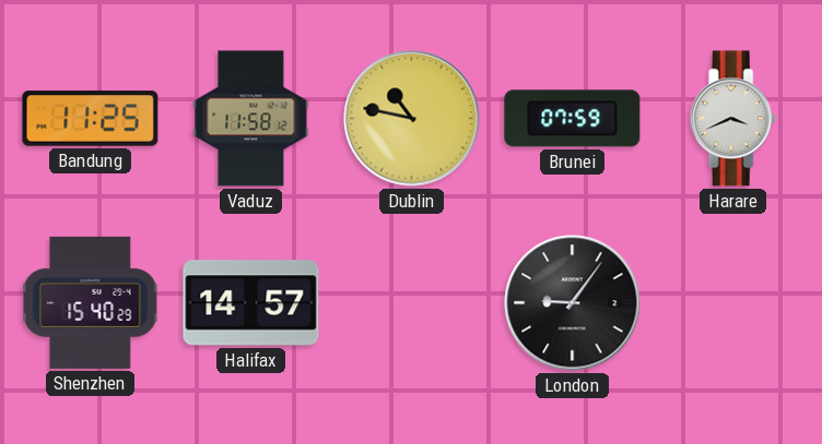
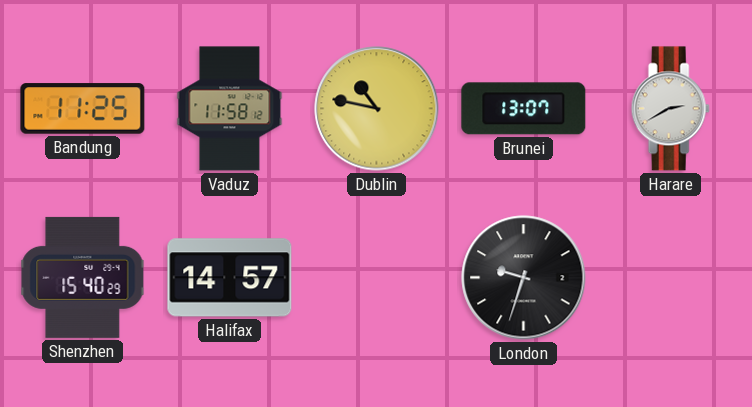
Brunei: 07:59 -> 13:07
Harare: 3:41 -> 2:40
London: 9:06 -> 9:33
